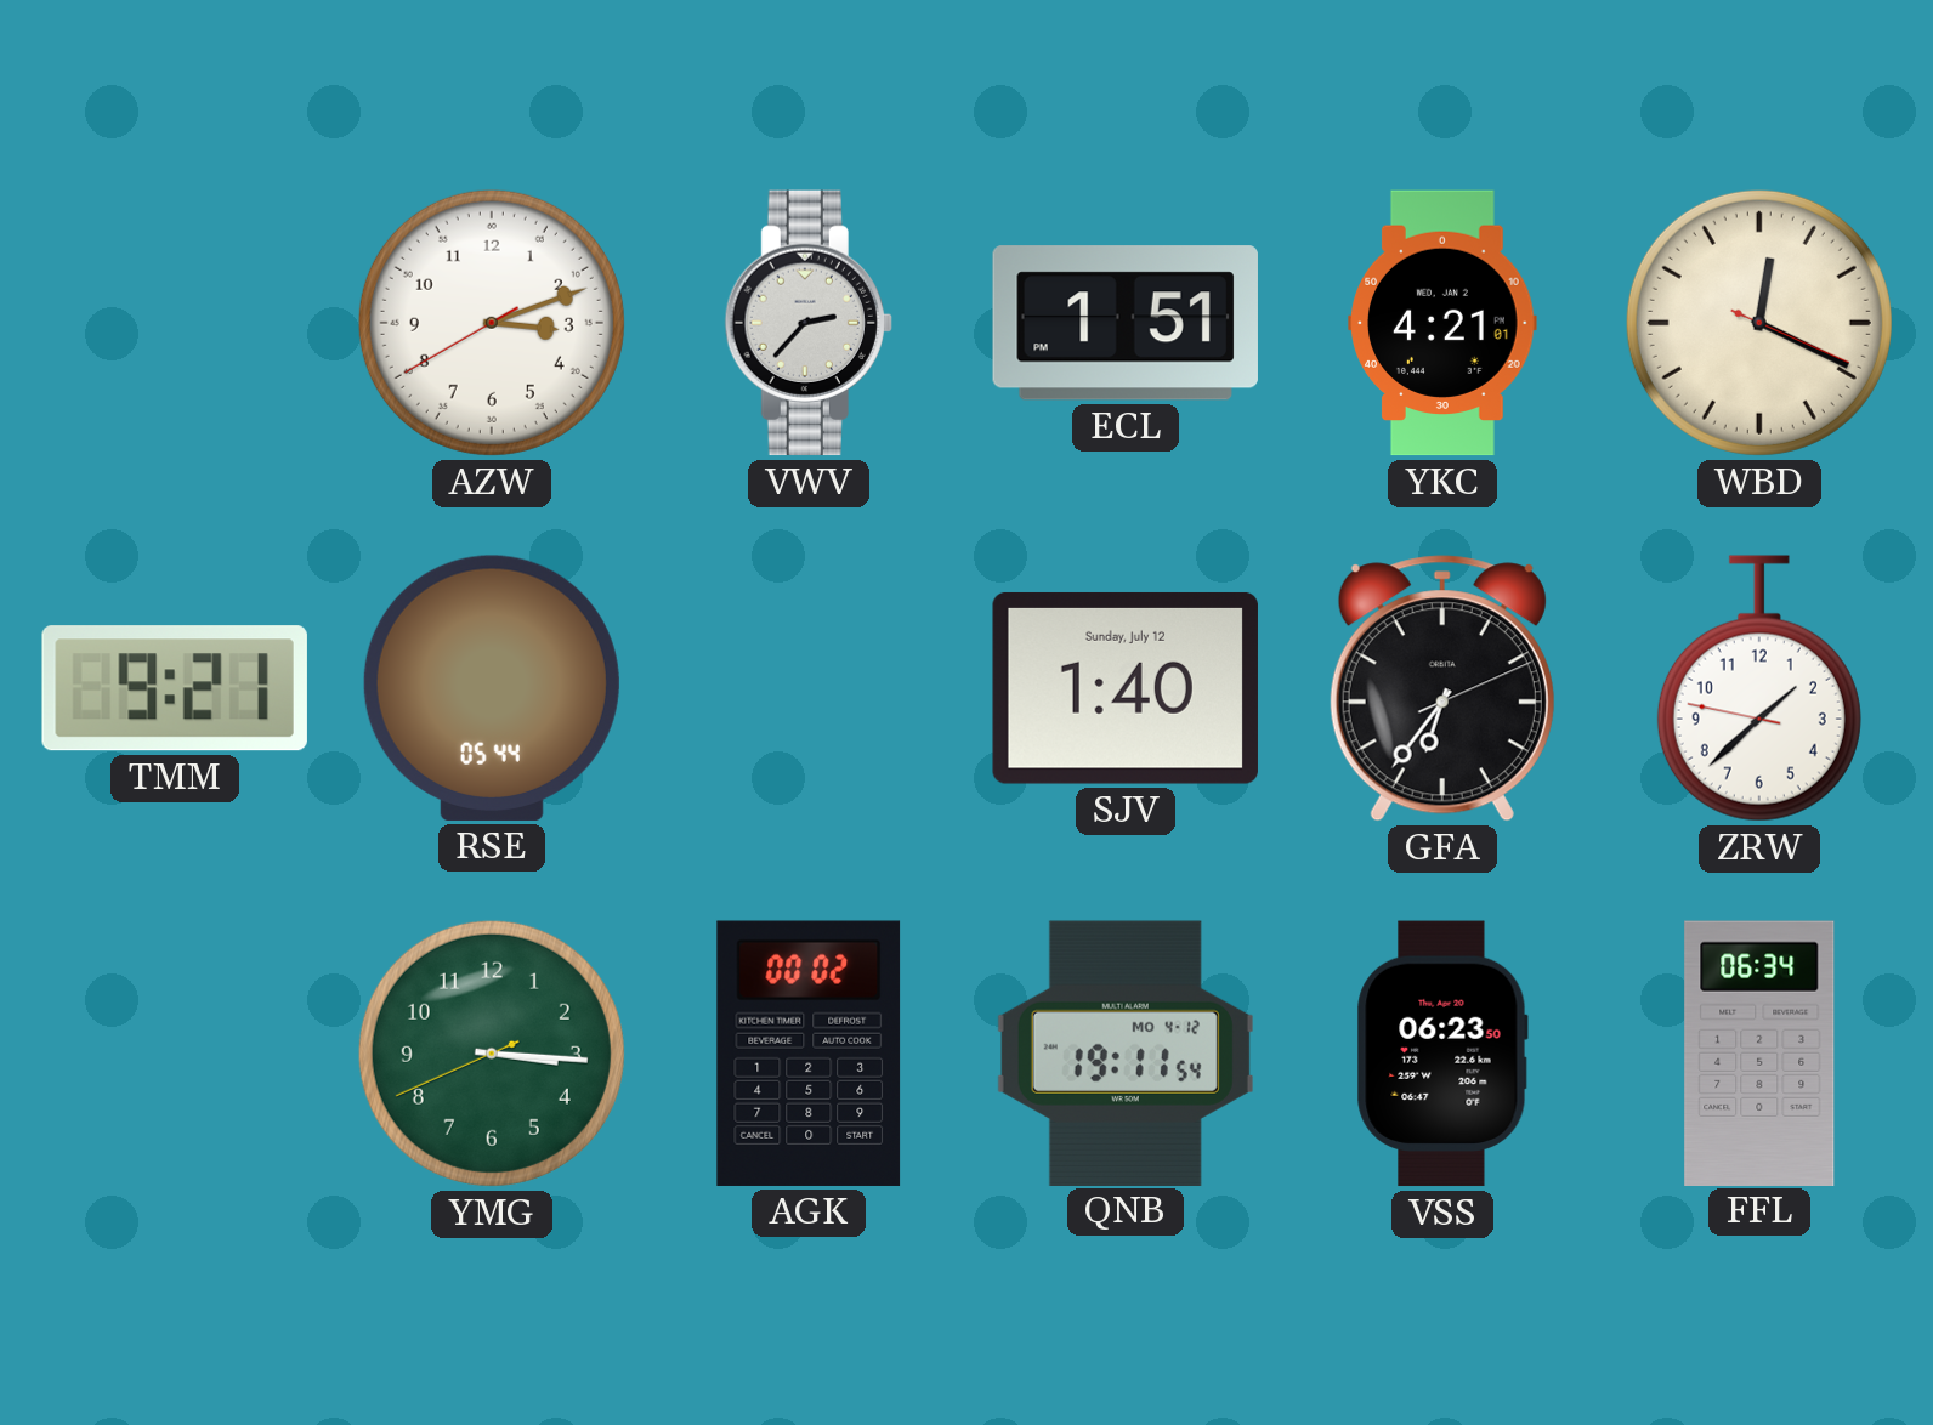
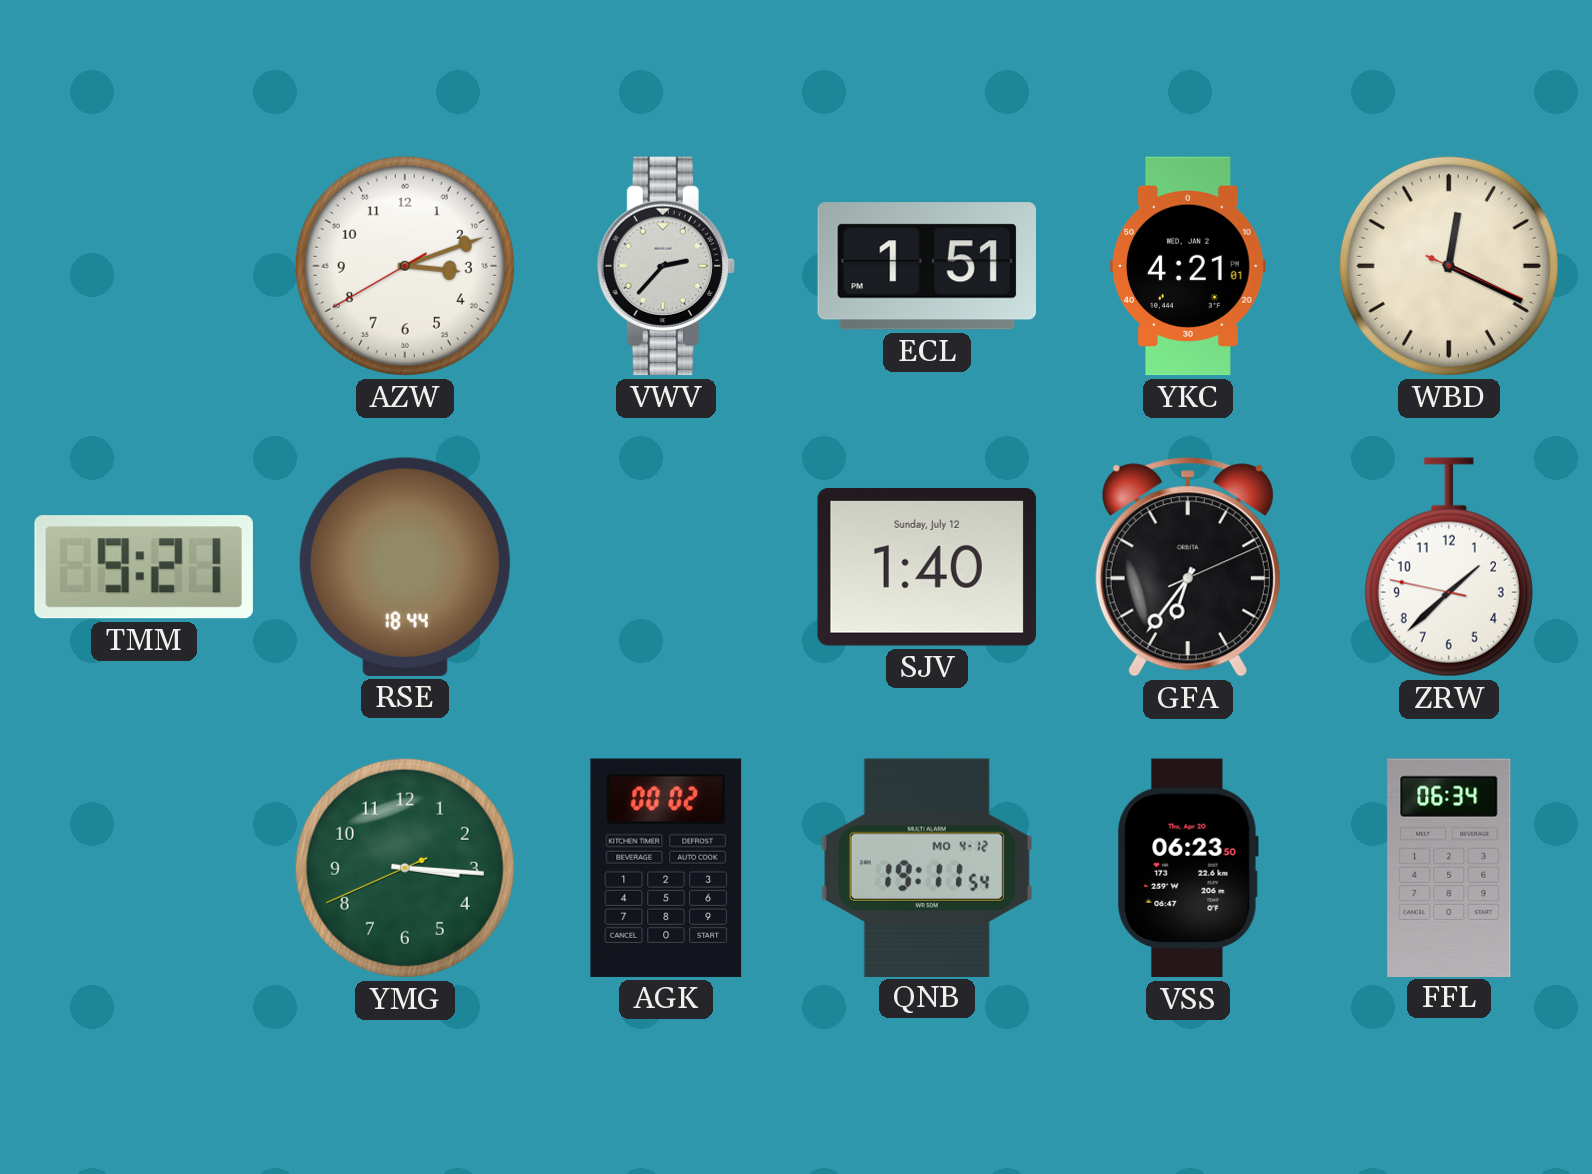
RSE: 05:44 -> 18:44
